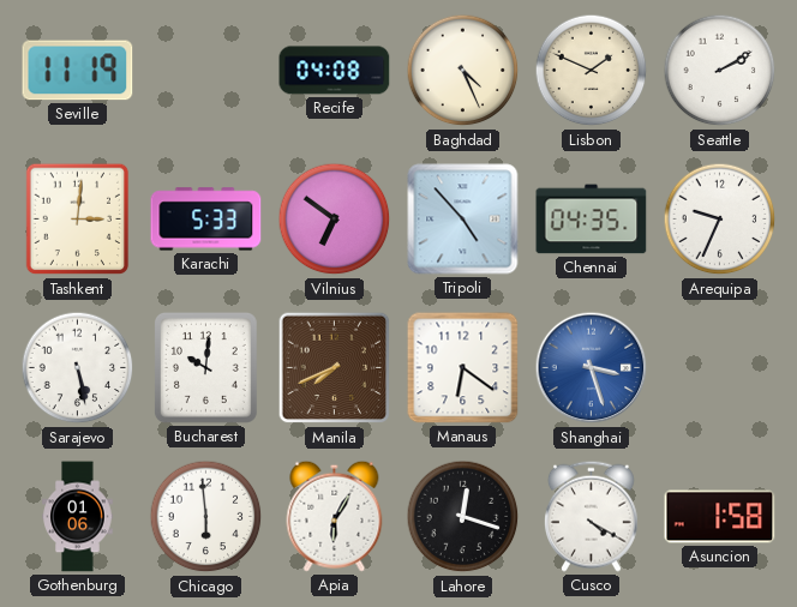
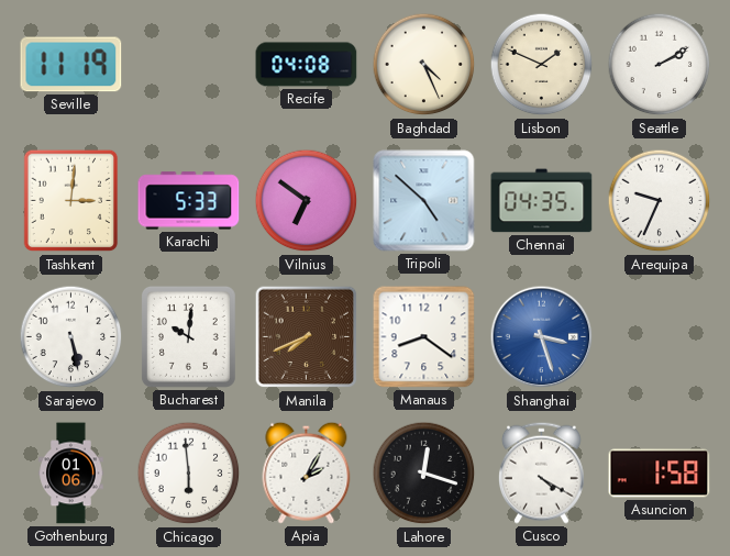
Tripoli: 4:53 -> 4:52
Manaus: 6:21 -> 8:21
Apia: 6:05 -> 2:05
